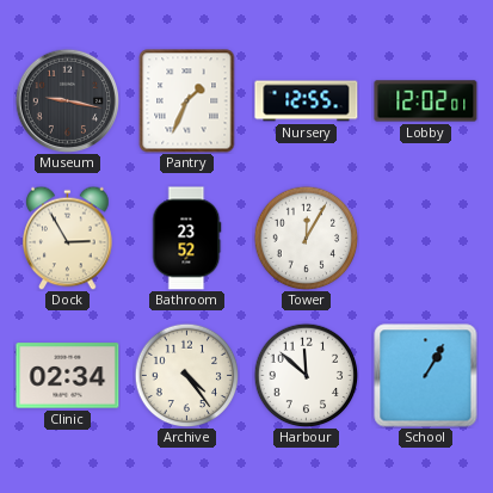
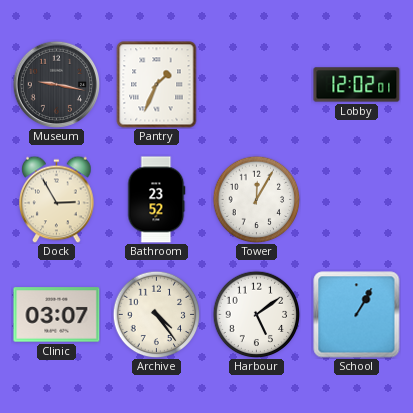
Nursery: 12:55 -> none
Clinic: 02:34 -> 03:07
Harbour: 11:52 -> 5:09
